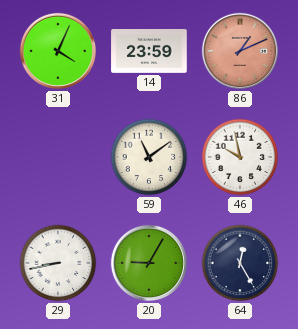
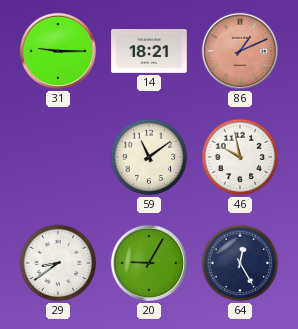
31: 4:04 -> 9:15
14: 23:59 -> 18:21
29: 8:43 -> 8:39
